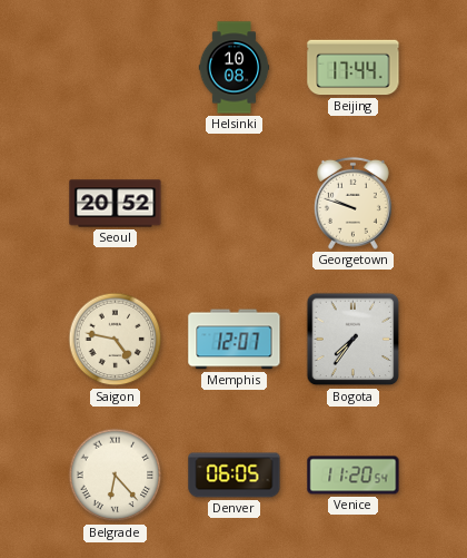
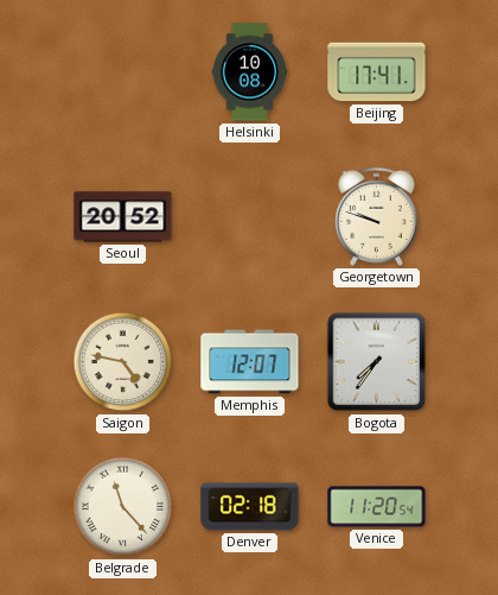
Beijing: 17:44 -> 17:41
Belgrade: 6:23 -> 11:23
Denver: 06:05 -> 02:18
